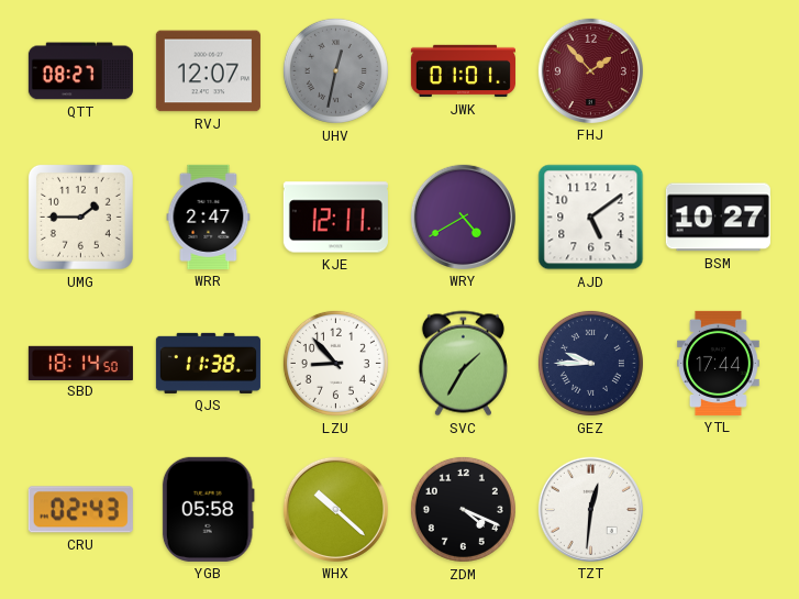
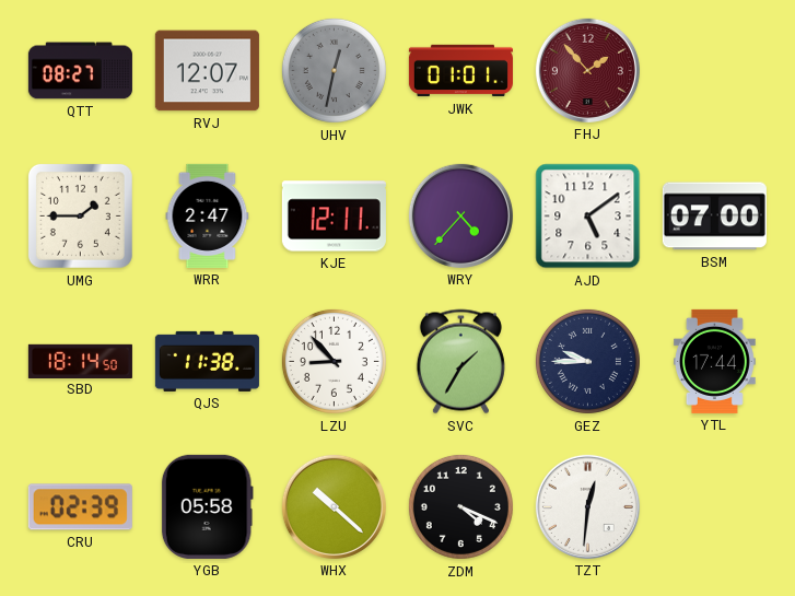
WRY: 4:40 -> 4:37
BSM: 10:27 -> 07:00
CRU: 02:43 -> 02:39
